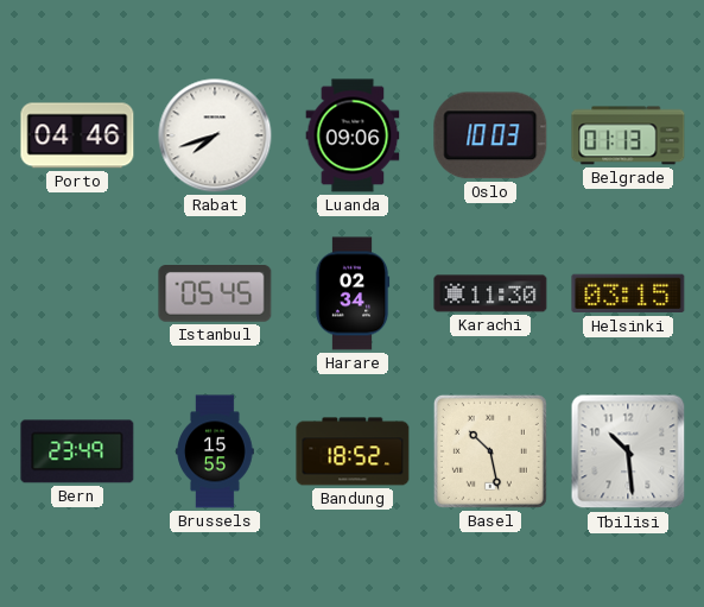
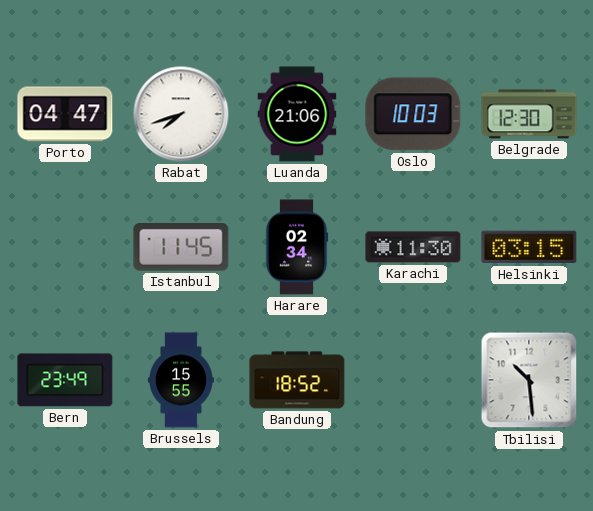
Porto: 04:46 -> 04:47
Luanda: 09:06 -> 21:06
Belgrade: 01:13 -> 12:30
Istanbul: 05:45 -> 11:45
Basel: 10:28 -> none
